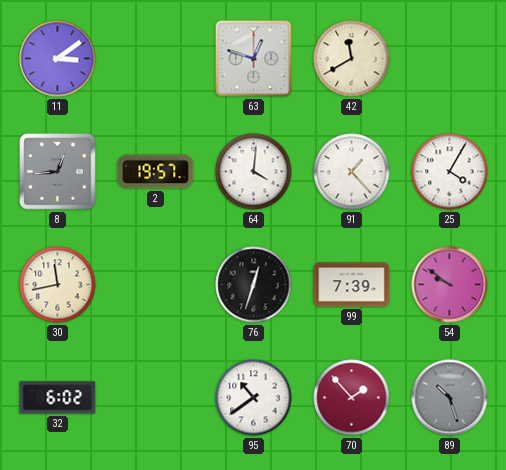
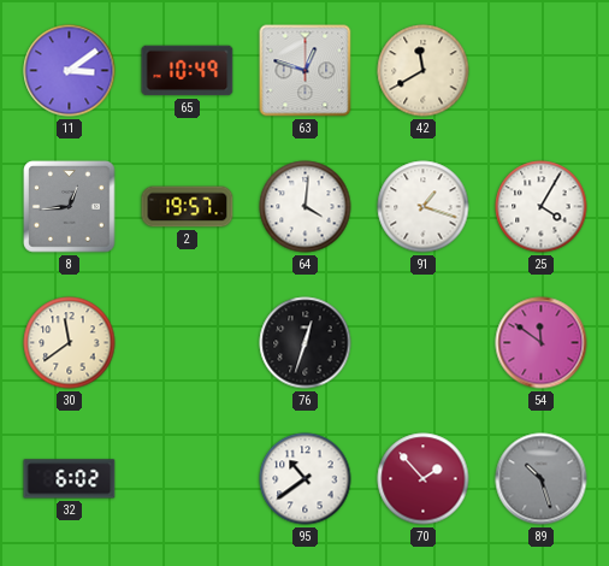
65: none -> 10:49
91: 1:23 -> 1:18
30: 11:43 -> 11:39
99: 7:39 -> none
54: 9:51 -> 11:51
